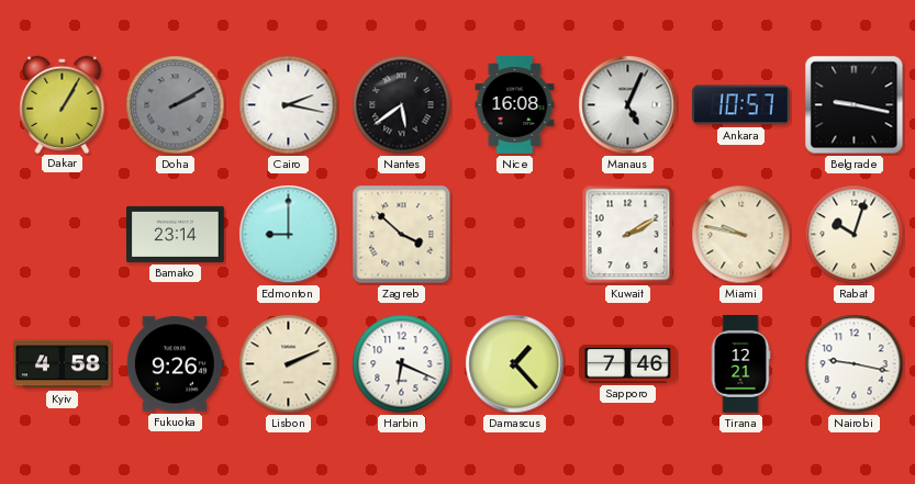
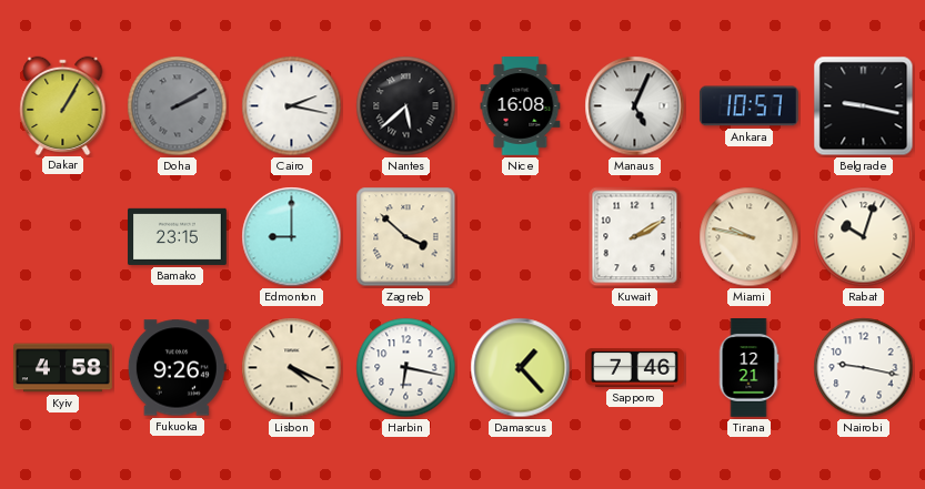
Nantes: 5:39 -> 5:38
Bamako: 23:14 -> 23:15
Lisbon: 2:11 -> 4:19
Harbin: 6:19 -> 6:17
